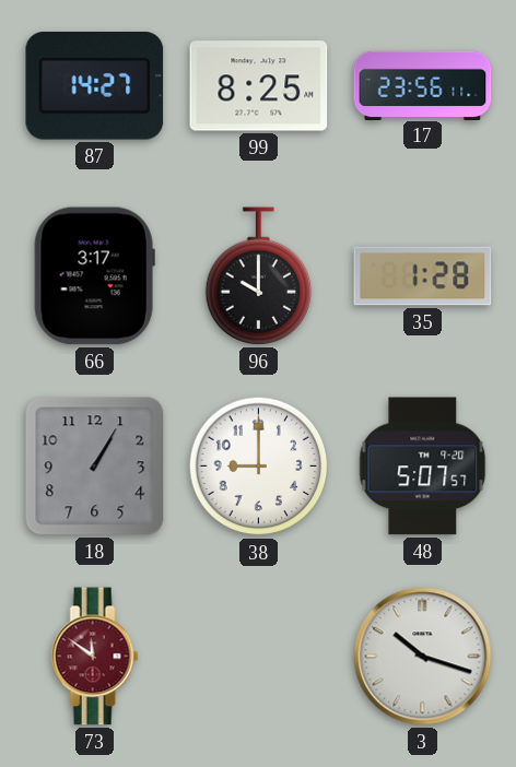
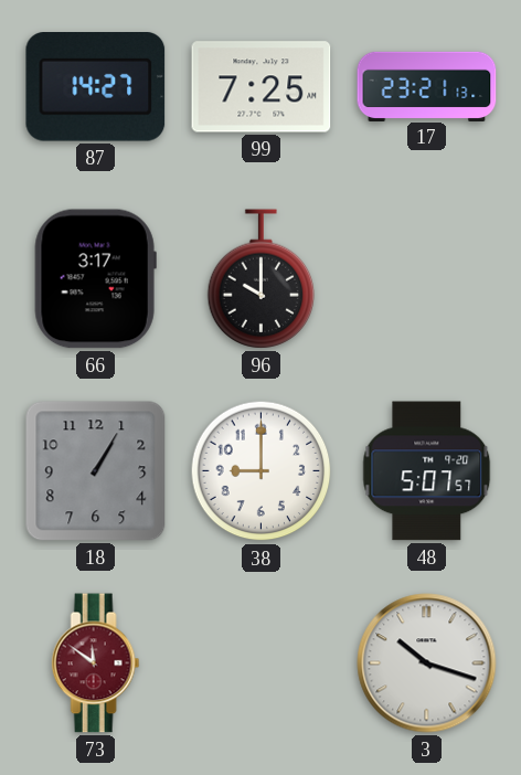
99: 8:25 -> 7:25
17: 23:56 -> 23:21
35: 1:28 -> none
